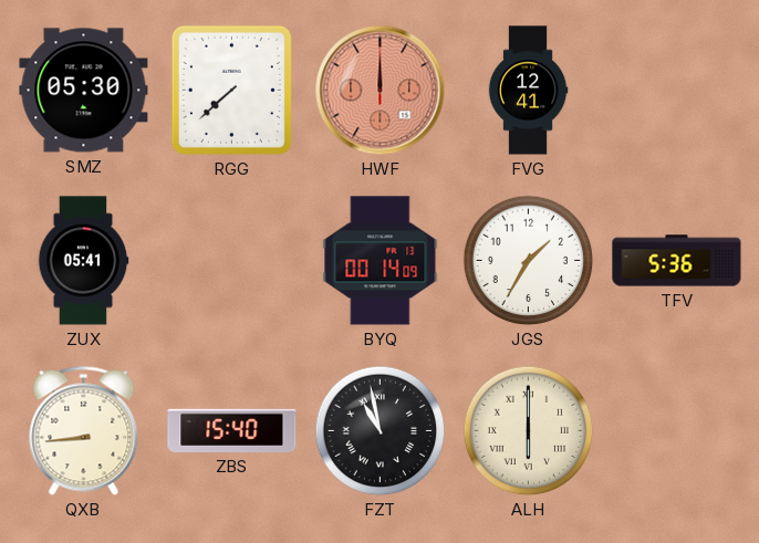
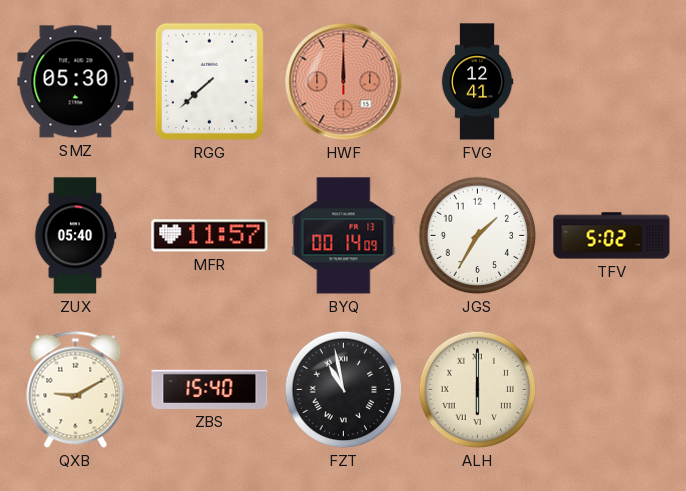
ZUX: 05:41 -> 05:40
MFR: none -> 11:57
TFV: 5:36 -> 5:02
QXB: 8:44 -> 9:10
